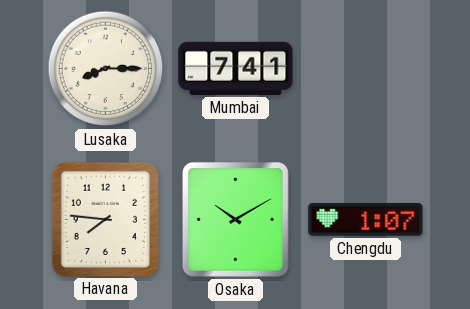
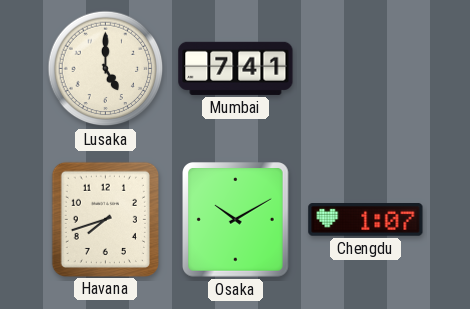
Lusaka: 8:15 -> 5:00
Havana: 7:46 -> 7:42
